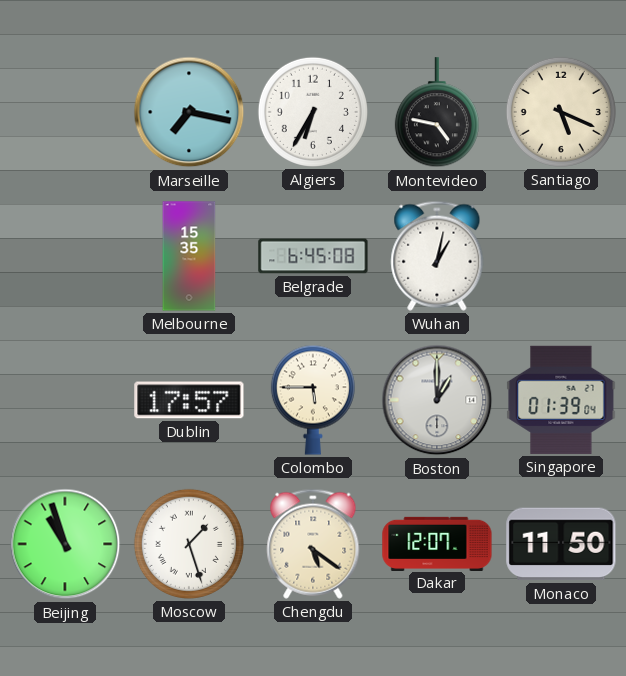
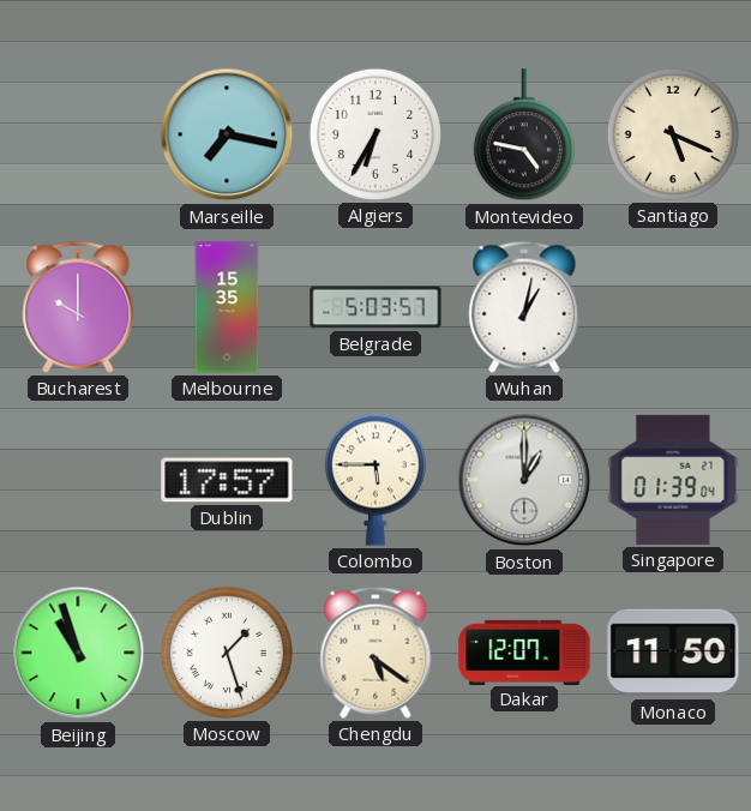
Bucharest: none -> 10:00
Belgrade: 6:45 -> 5:03
